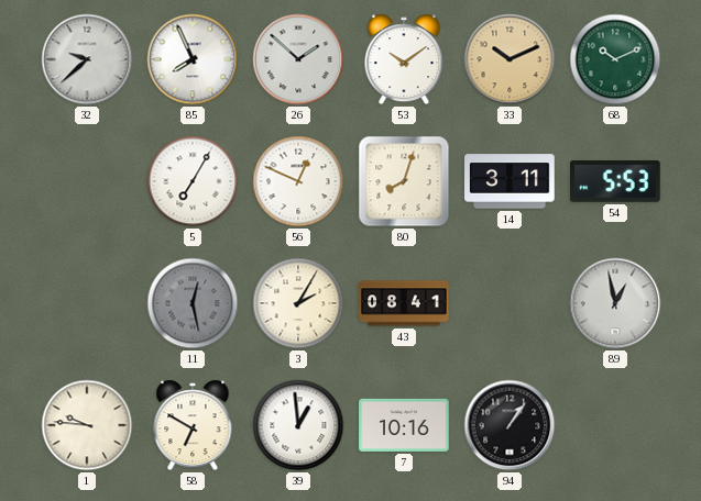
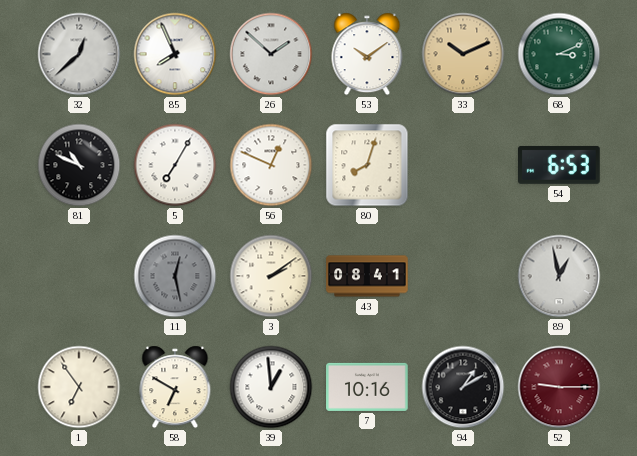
32: 9:38 -> 12:38
68: 10:11 -> 3:11
81: none -> 10:49
14: 3:11 -> none
54: 5:53 -> 6:53
3: 2:05 -> 2:09
1: 9:46 -> 6:54
94: 1:06 -> 1:10
52: none -> 9:15
